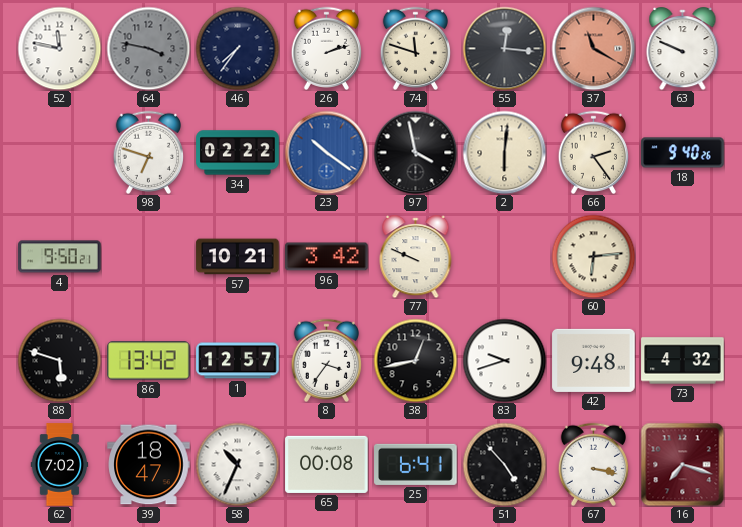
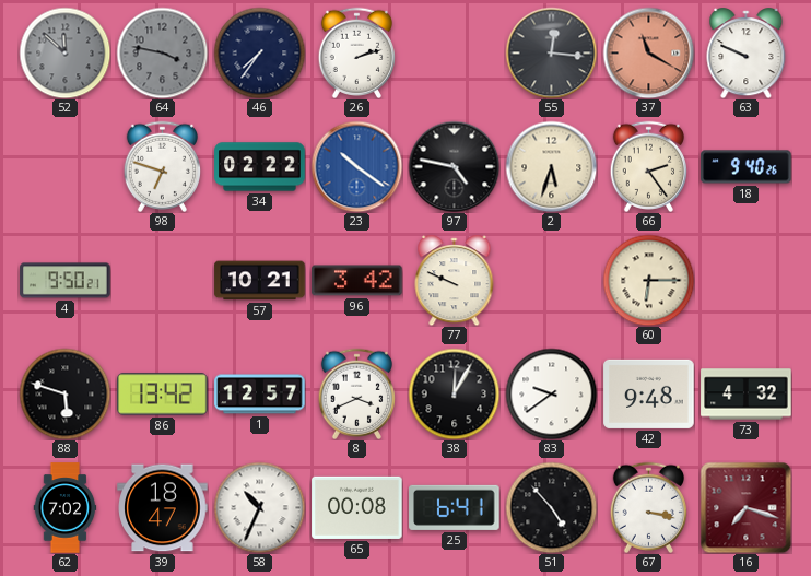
52: 11:47 -> 11:52
52 dial: white -> grey
74: 11:48 -> none
97: 3:58 -> 4:47
2: 6:01 -> 5:33
60: 6:14 -> 6:15
8: 3:36 -> 3:41
38: 12:43 -> 12:05
83: 9:42 -> 9:39
